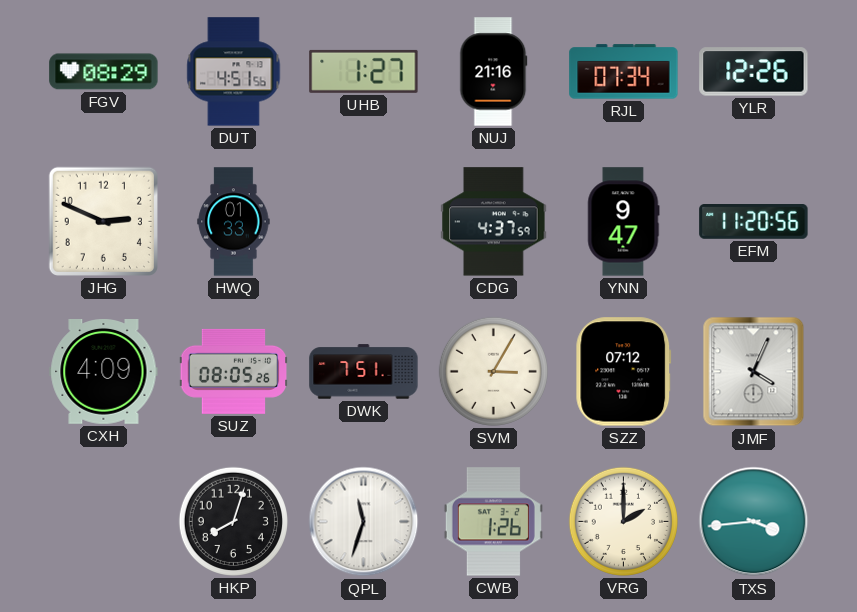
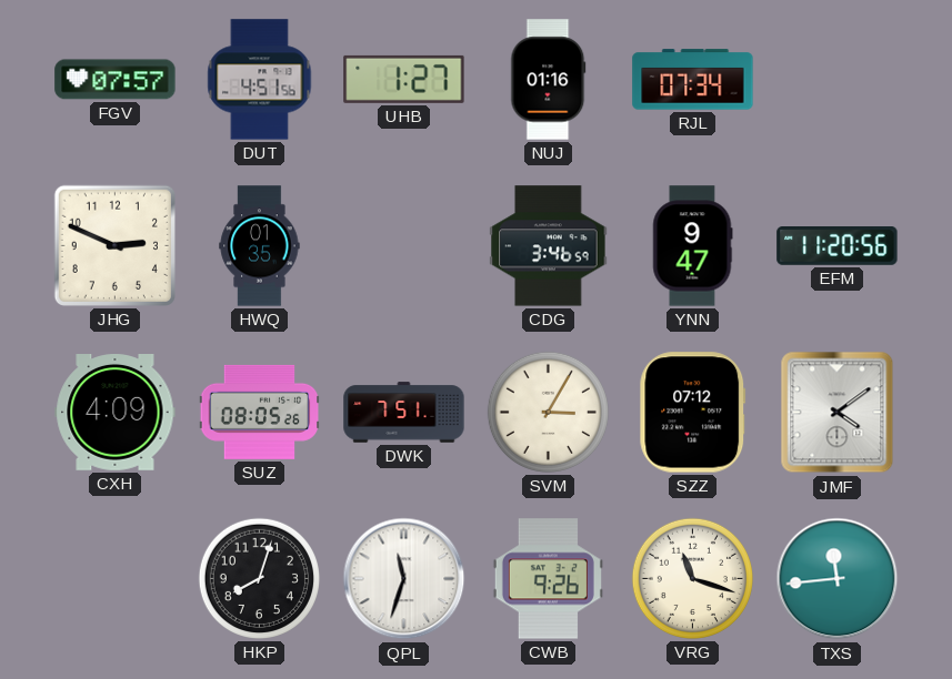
FGV: 08:29 -> 07:57
NUJ: 21:16 -> 01:16
YLR: 12:26 -> none
HWQ: 01:33 -> 01:35
CDG: 4:37 -> 3:46
JMF: 4:04 -> 4:09
CWB: 1:26 -> 9:26
VRG: 2:00 -> 11:18
TXS: 3:44 -> 11:44
